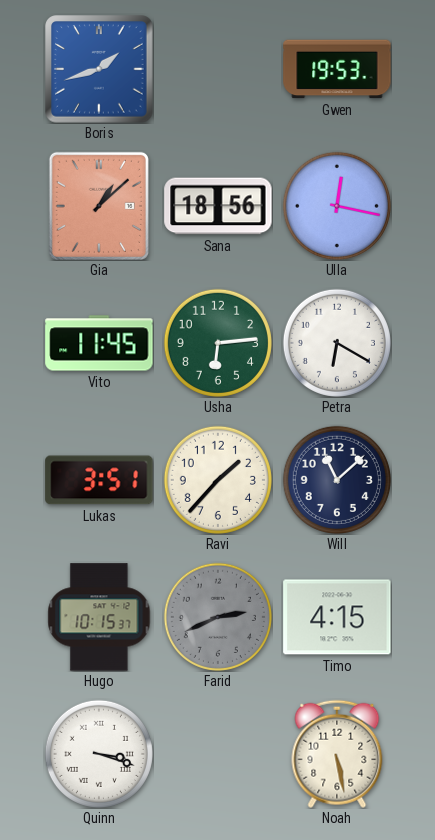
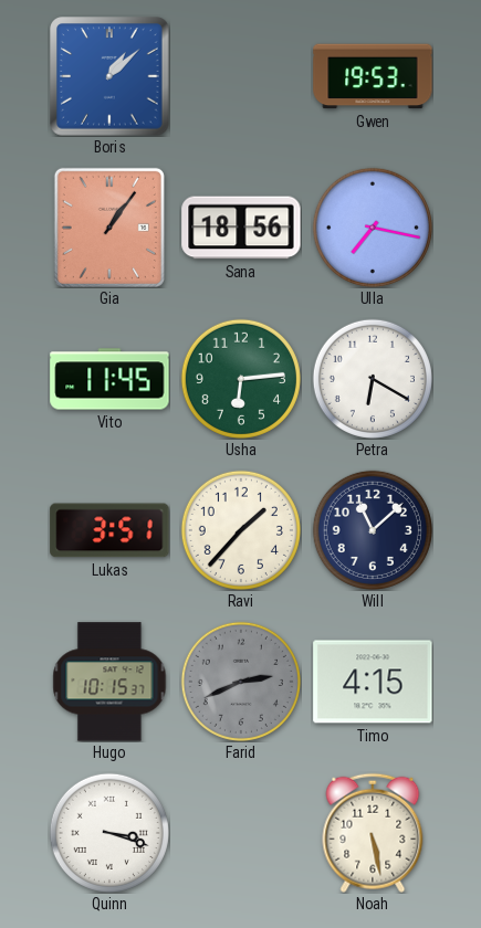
Boris: 1:42 -> 1:08
Gia: 1:08 -> 1:06
Ulla: 12:17 -> 7:17
